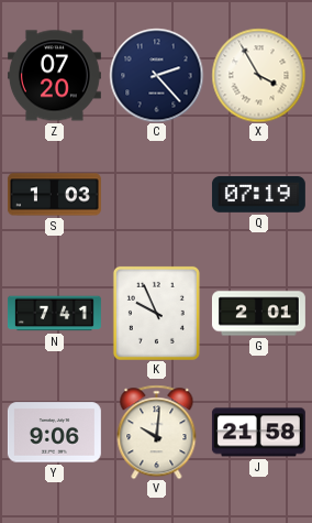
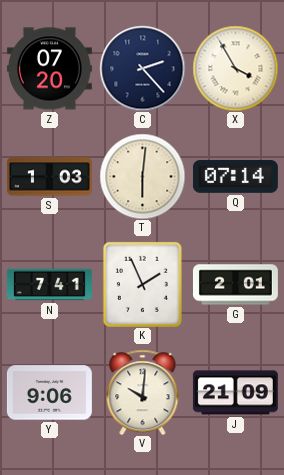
T: none -> 6:01
Q: 07:19 -> 07:14
K: 9:56 -> 1:56
J: 21:58 -> 21:09
